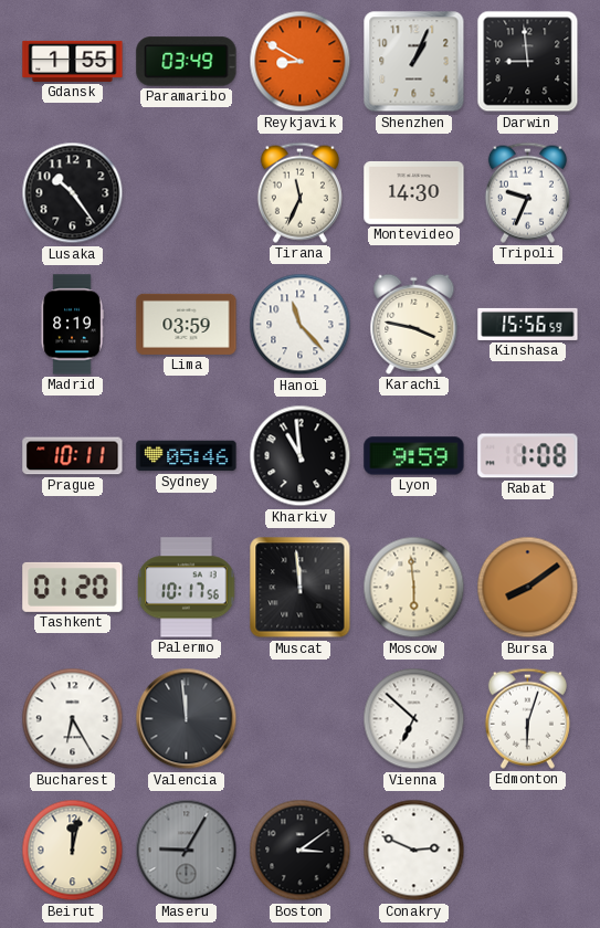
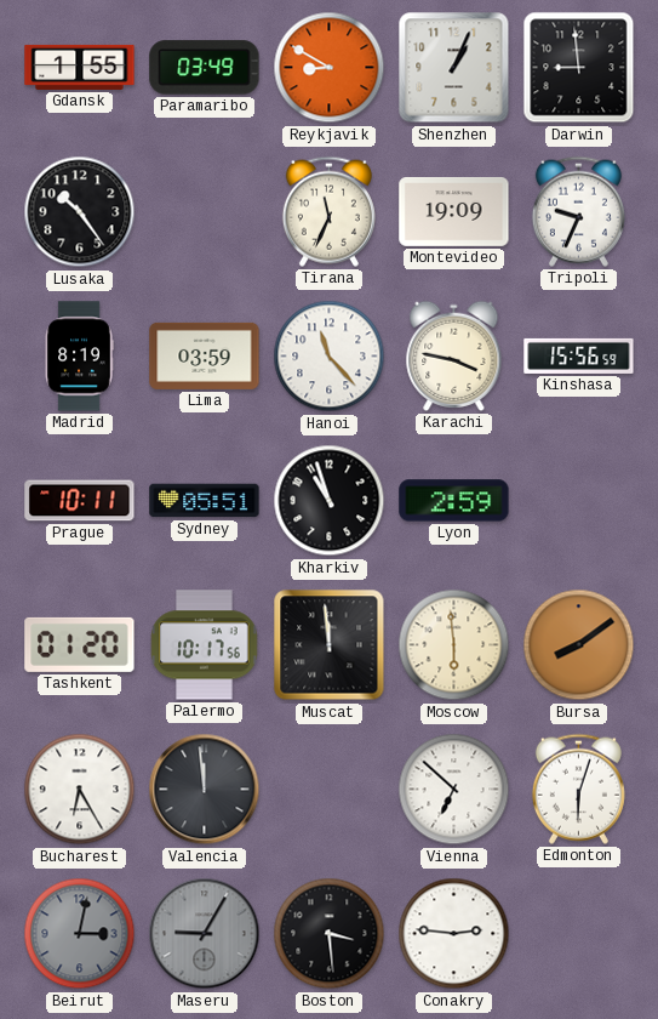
Montevideo: 14:30 -> 19:09
Sydney: 05:46 -> 05:51
Kharkiv: 10:59 -> 10:57
Lyon: 9:59 -> 2:59
Rabat: 1:08 -> none
Beirut: 12:02 -> 3:02
Beirut dial: cream -> grey
Boston: 3:09 -> 3:29
Conakry: 2:49 -> 2:46
